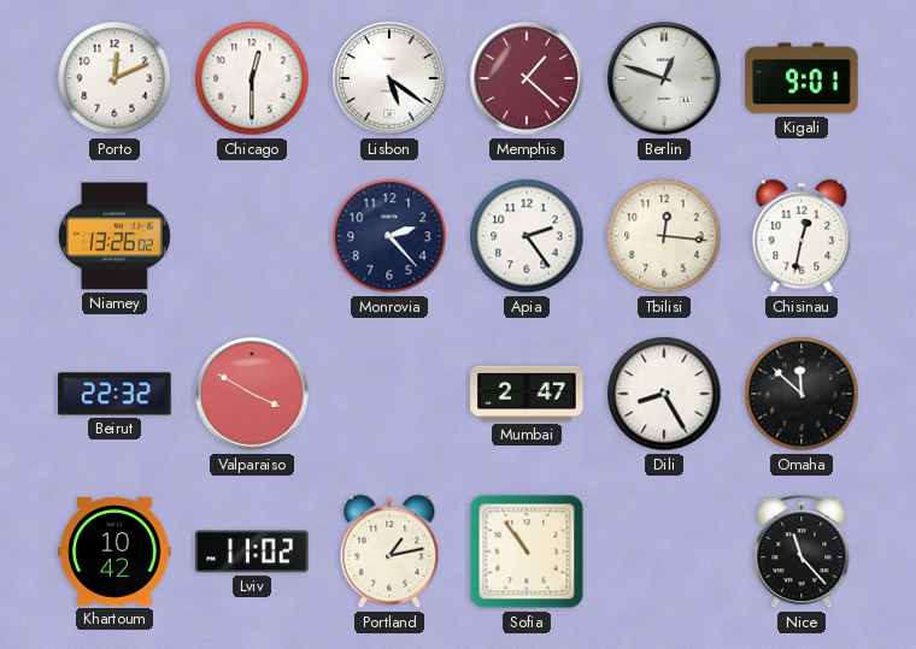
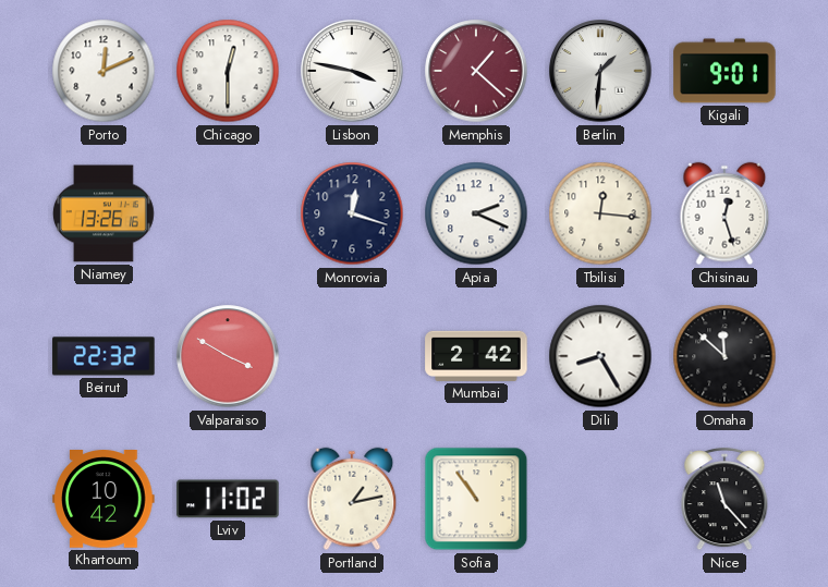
Lisbon: 5:21 -> 3:47
Berlin: 12:48 -> 1:31
Niamey: 13:26:02 -> 13:26:16
Monrovia: 2:23 -> 12:18
Apia: 2:24 -> 2:19
Chisinau: 12:32 -> 12:27
Mumbai: 2:47 -> 2:42
